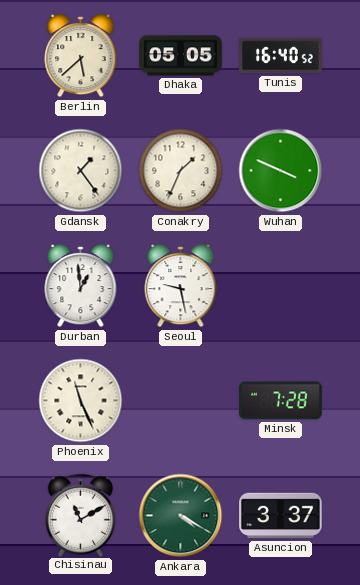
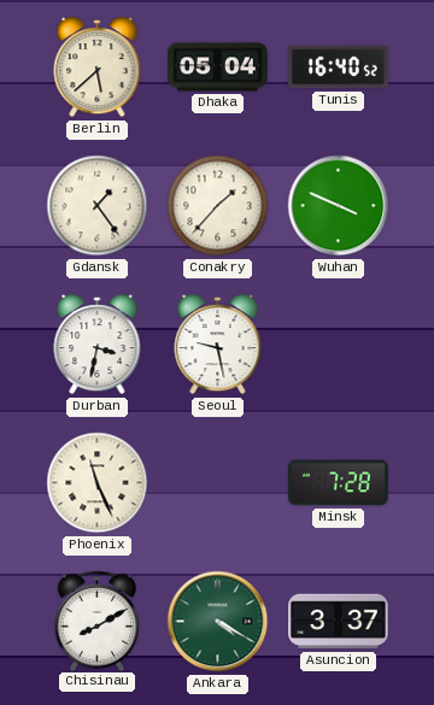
Dhaka: 05:05 -> 05:04
Conakry: 1:34 -> 1:37
Durban: 12:59 -> 3:32
Chisinau: 11:10 -> 8:10
